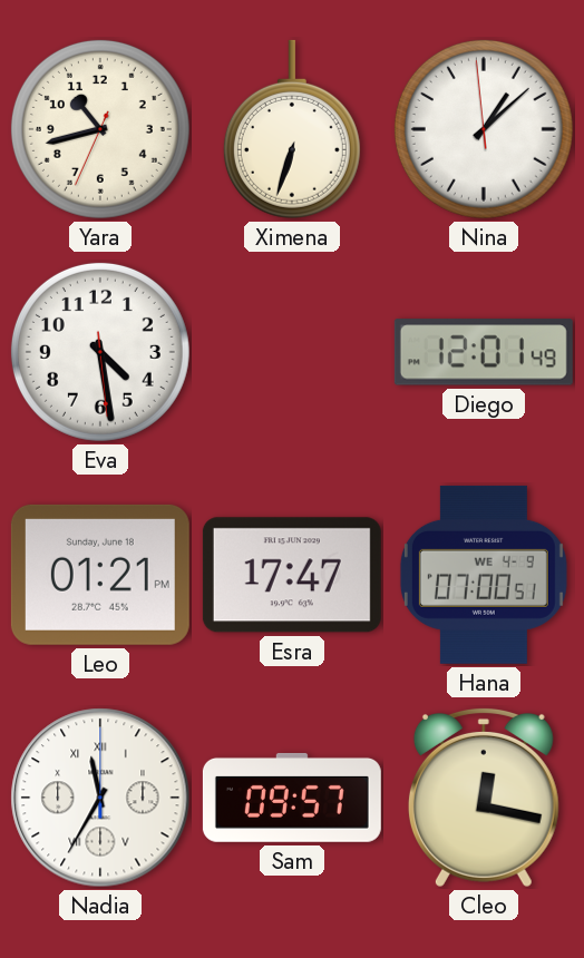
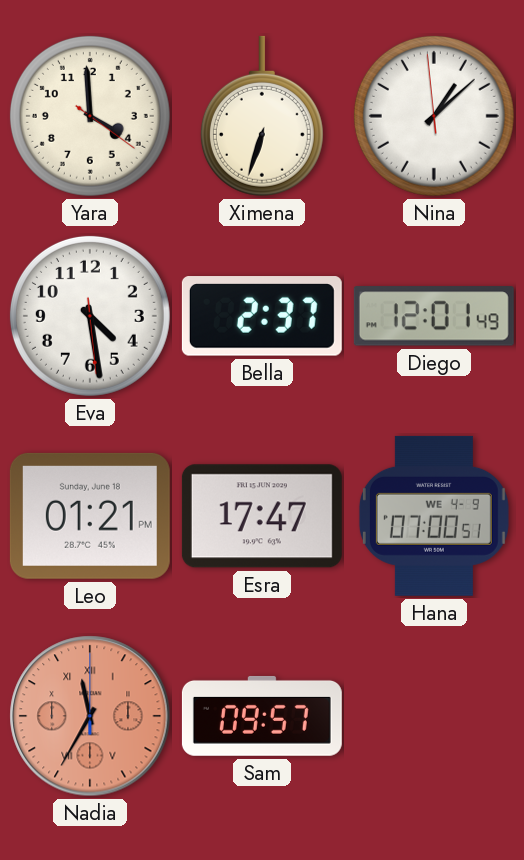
Yara: 10:42 -> 3:59
Bella: none -> 2:37
Nadia dial: white -> salmon
Cleo: 12:17 -> none
